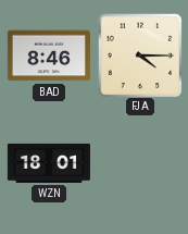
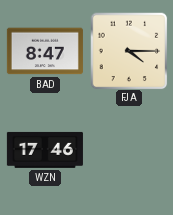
BAD: 8:46 -> 8:47
WZN: 18:01 -> 17:46
